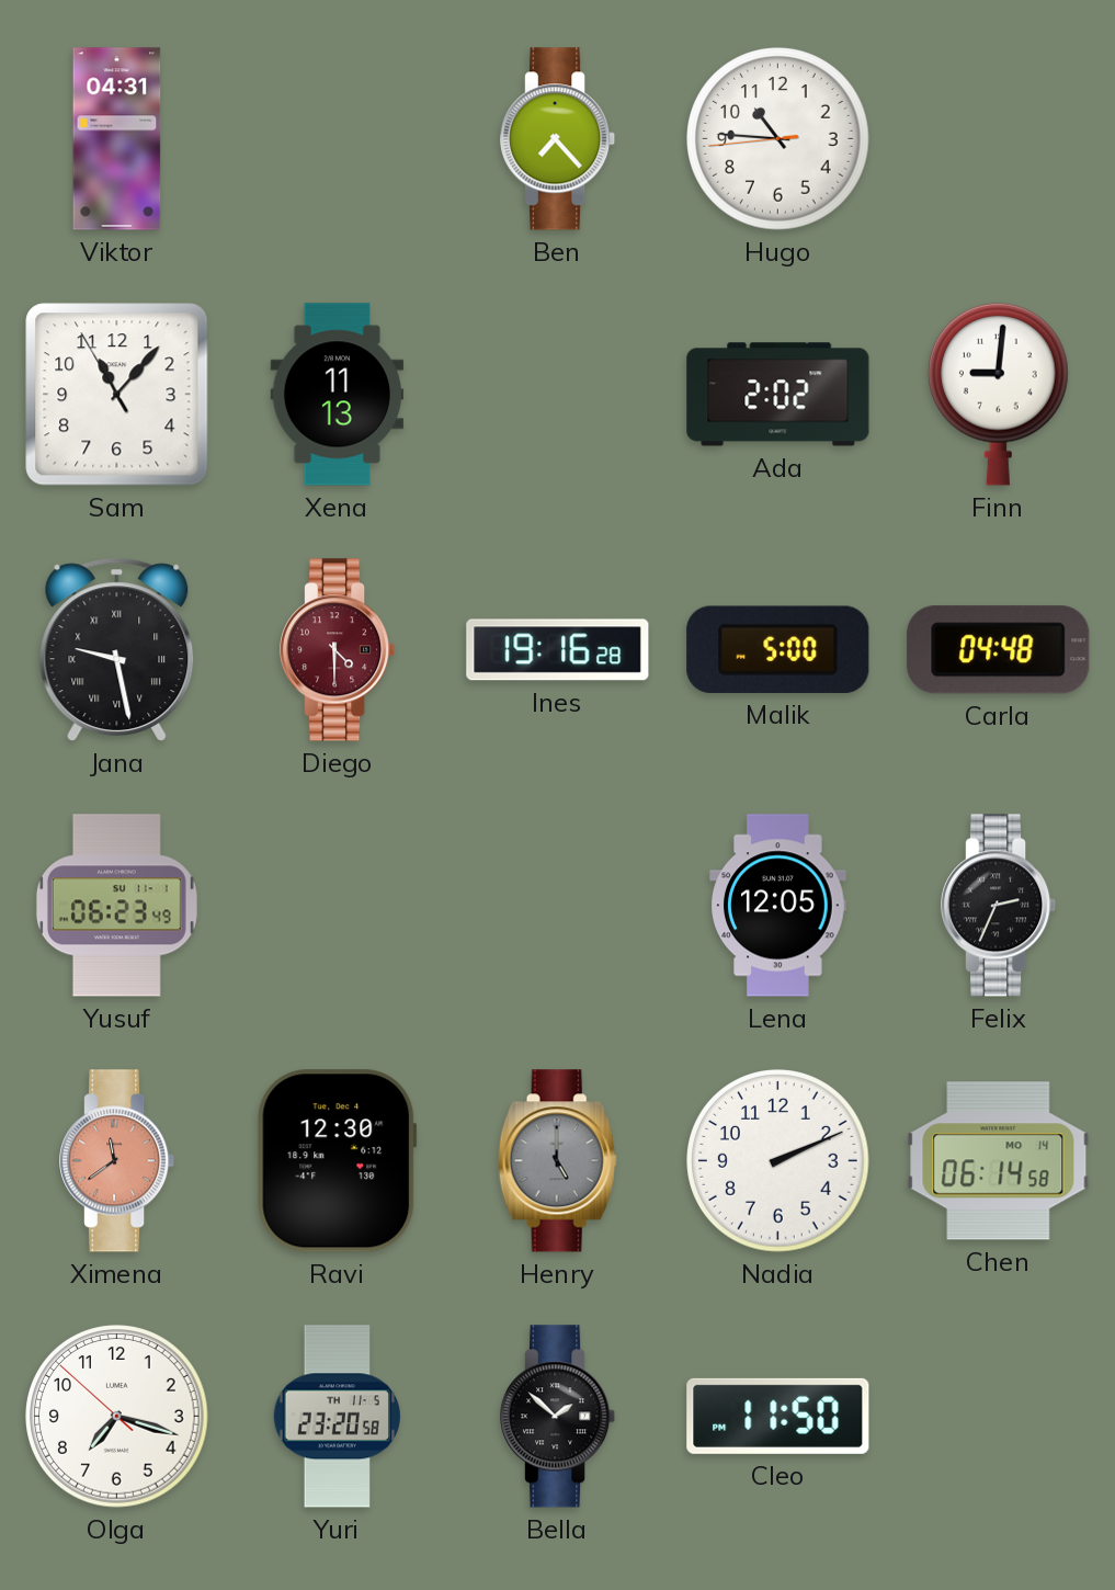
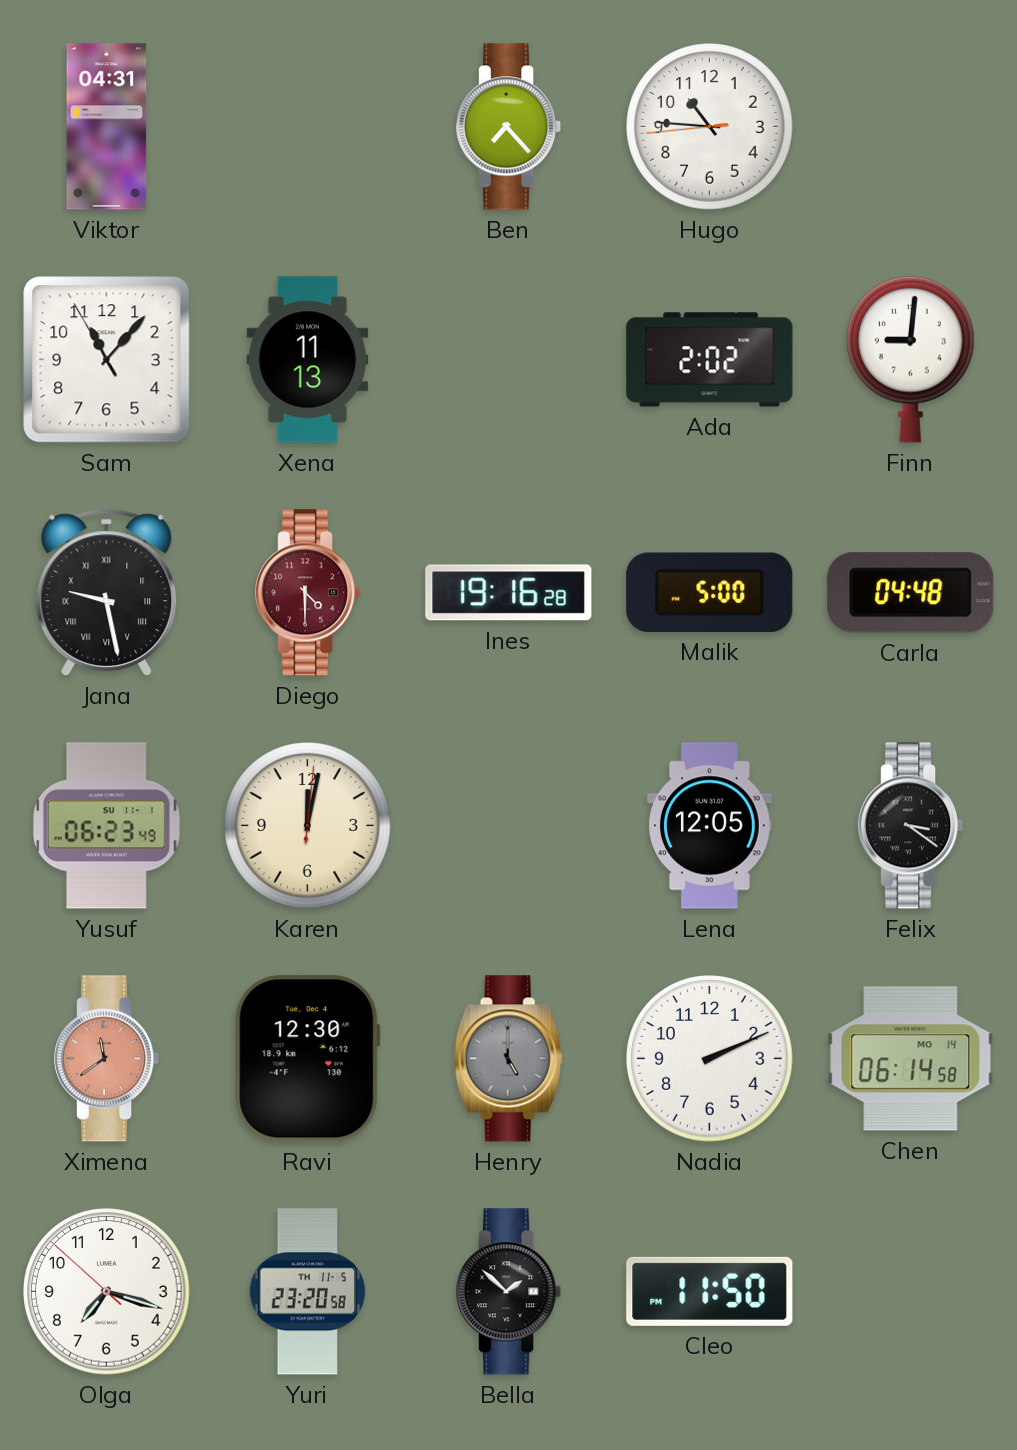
Karen: none -> 12:02
Felix: 2:34 -> 3:21
